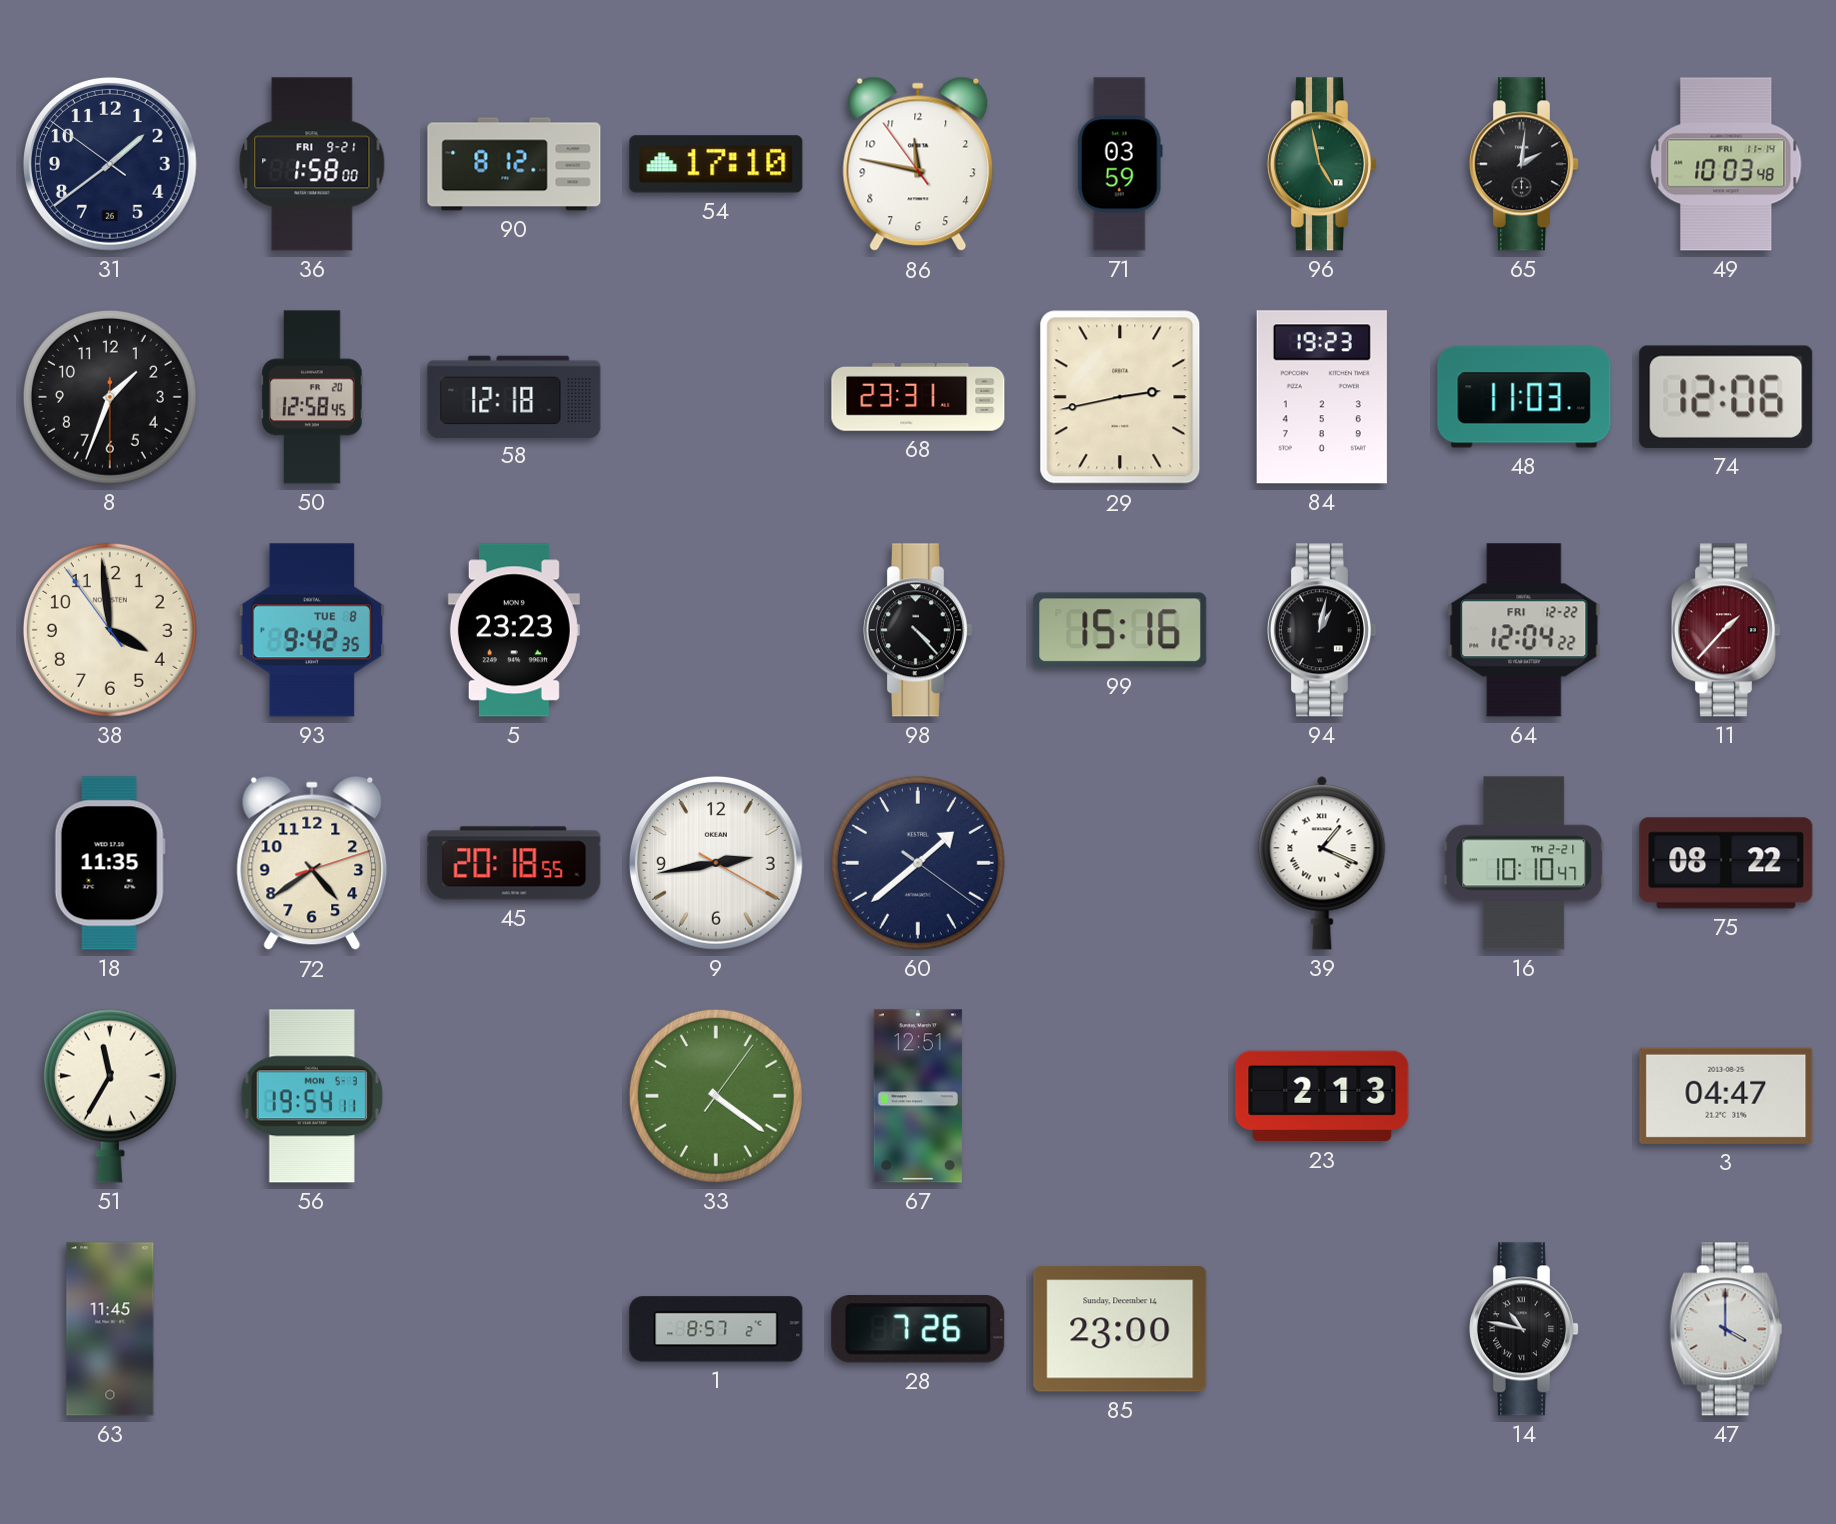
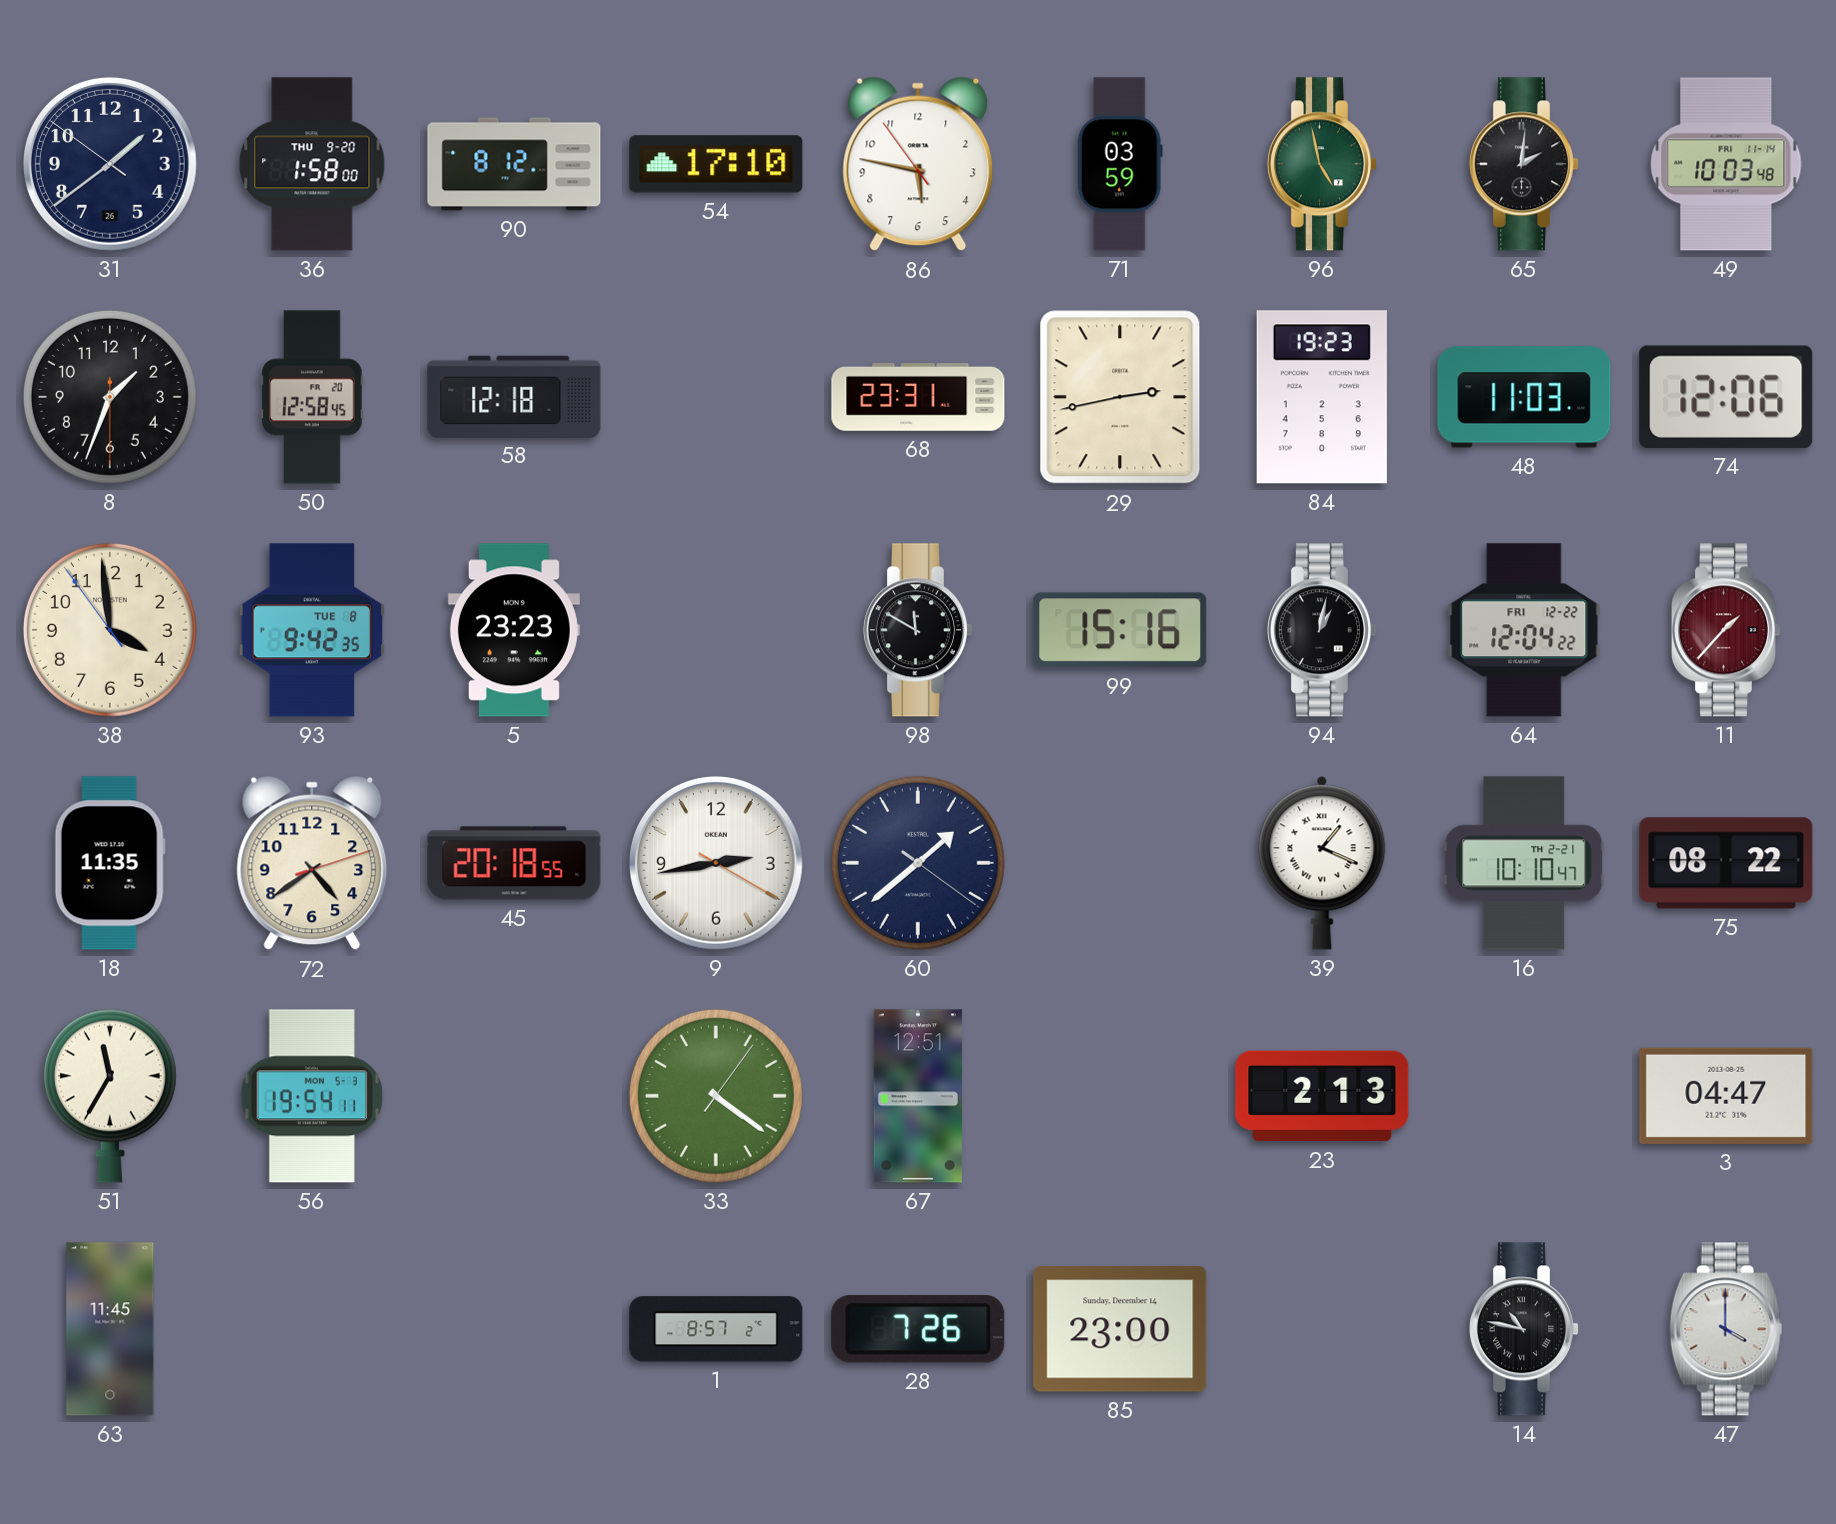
36 date: FRI 9-21 -> THU 9-20
86: 11:46 -> 5:46
98: 4:23 -> 11:50
